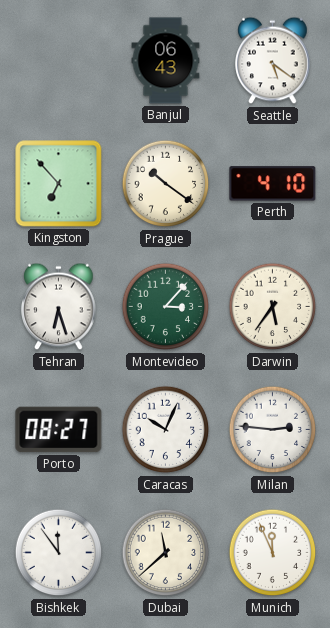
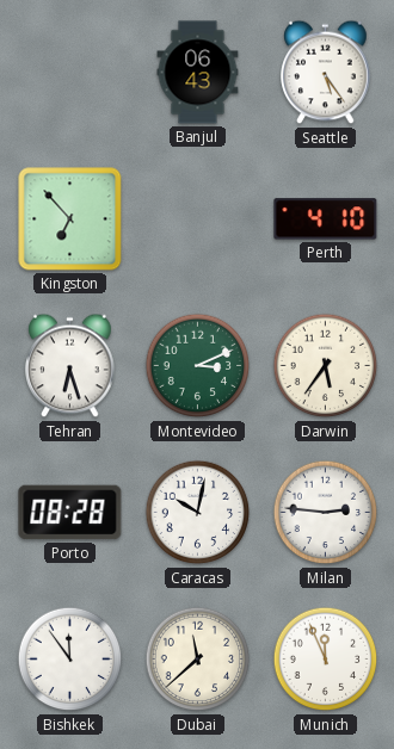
Seattle: 5:21 -> 5:24
Prague: 10:21 -> none
Montevideo: 3:07 -> 3:11
Porto: 08:27 -> 08:28
Caracas: 10:04 -> 10:02
